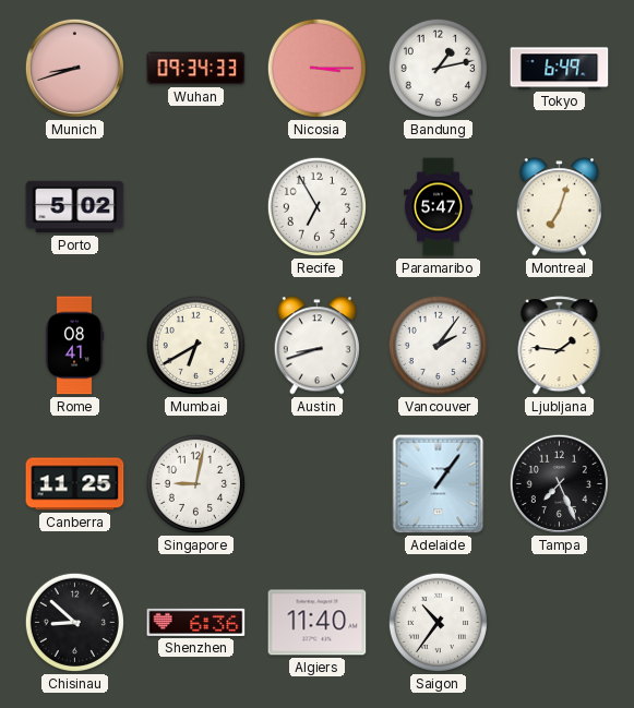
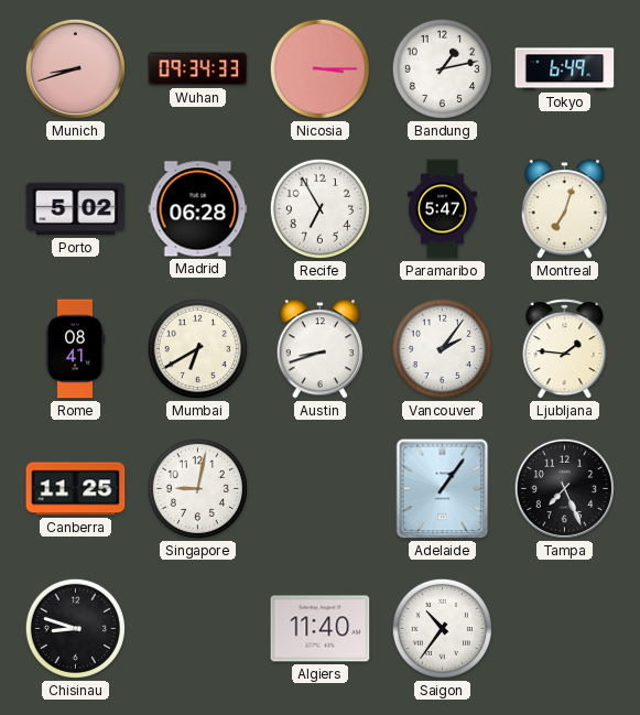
Madrid: none -> 06:28
Chisinau: 8:52 -> 8:48
Shenzhen: 6:36 -> none
